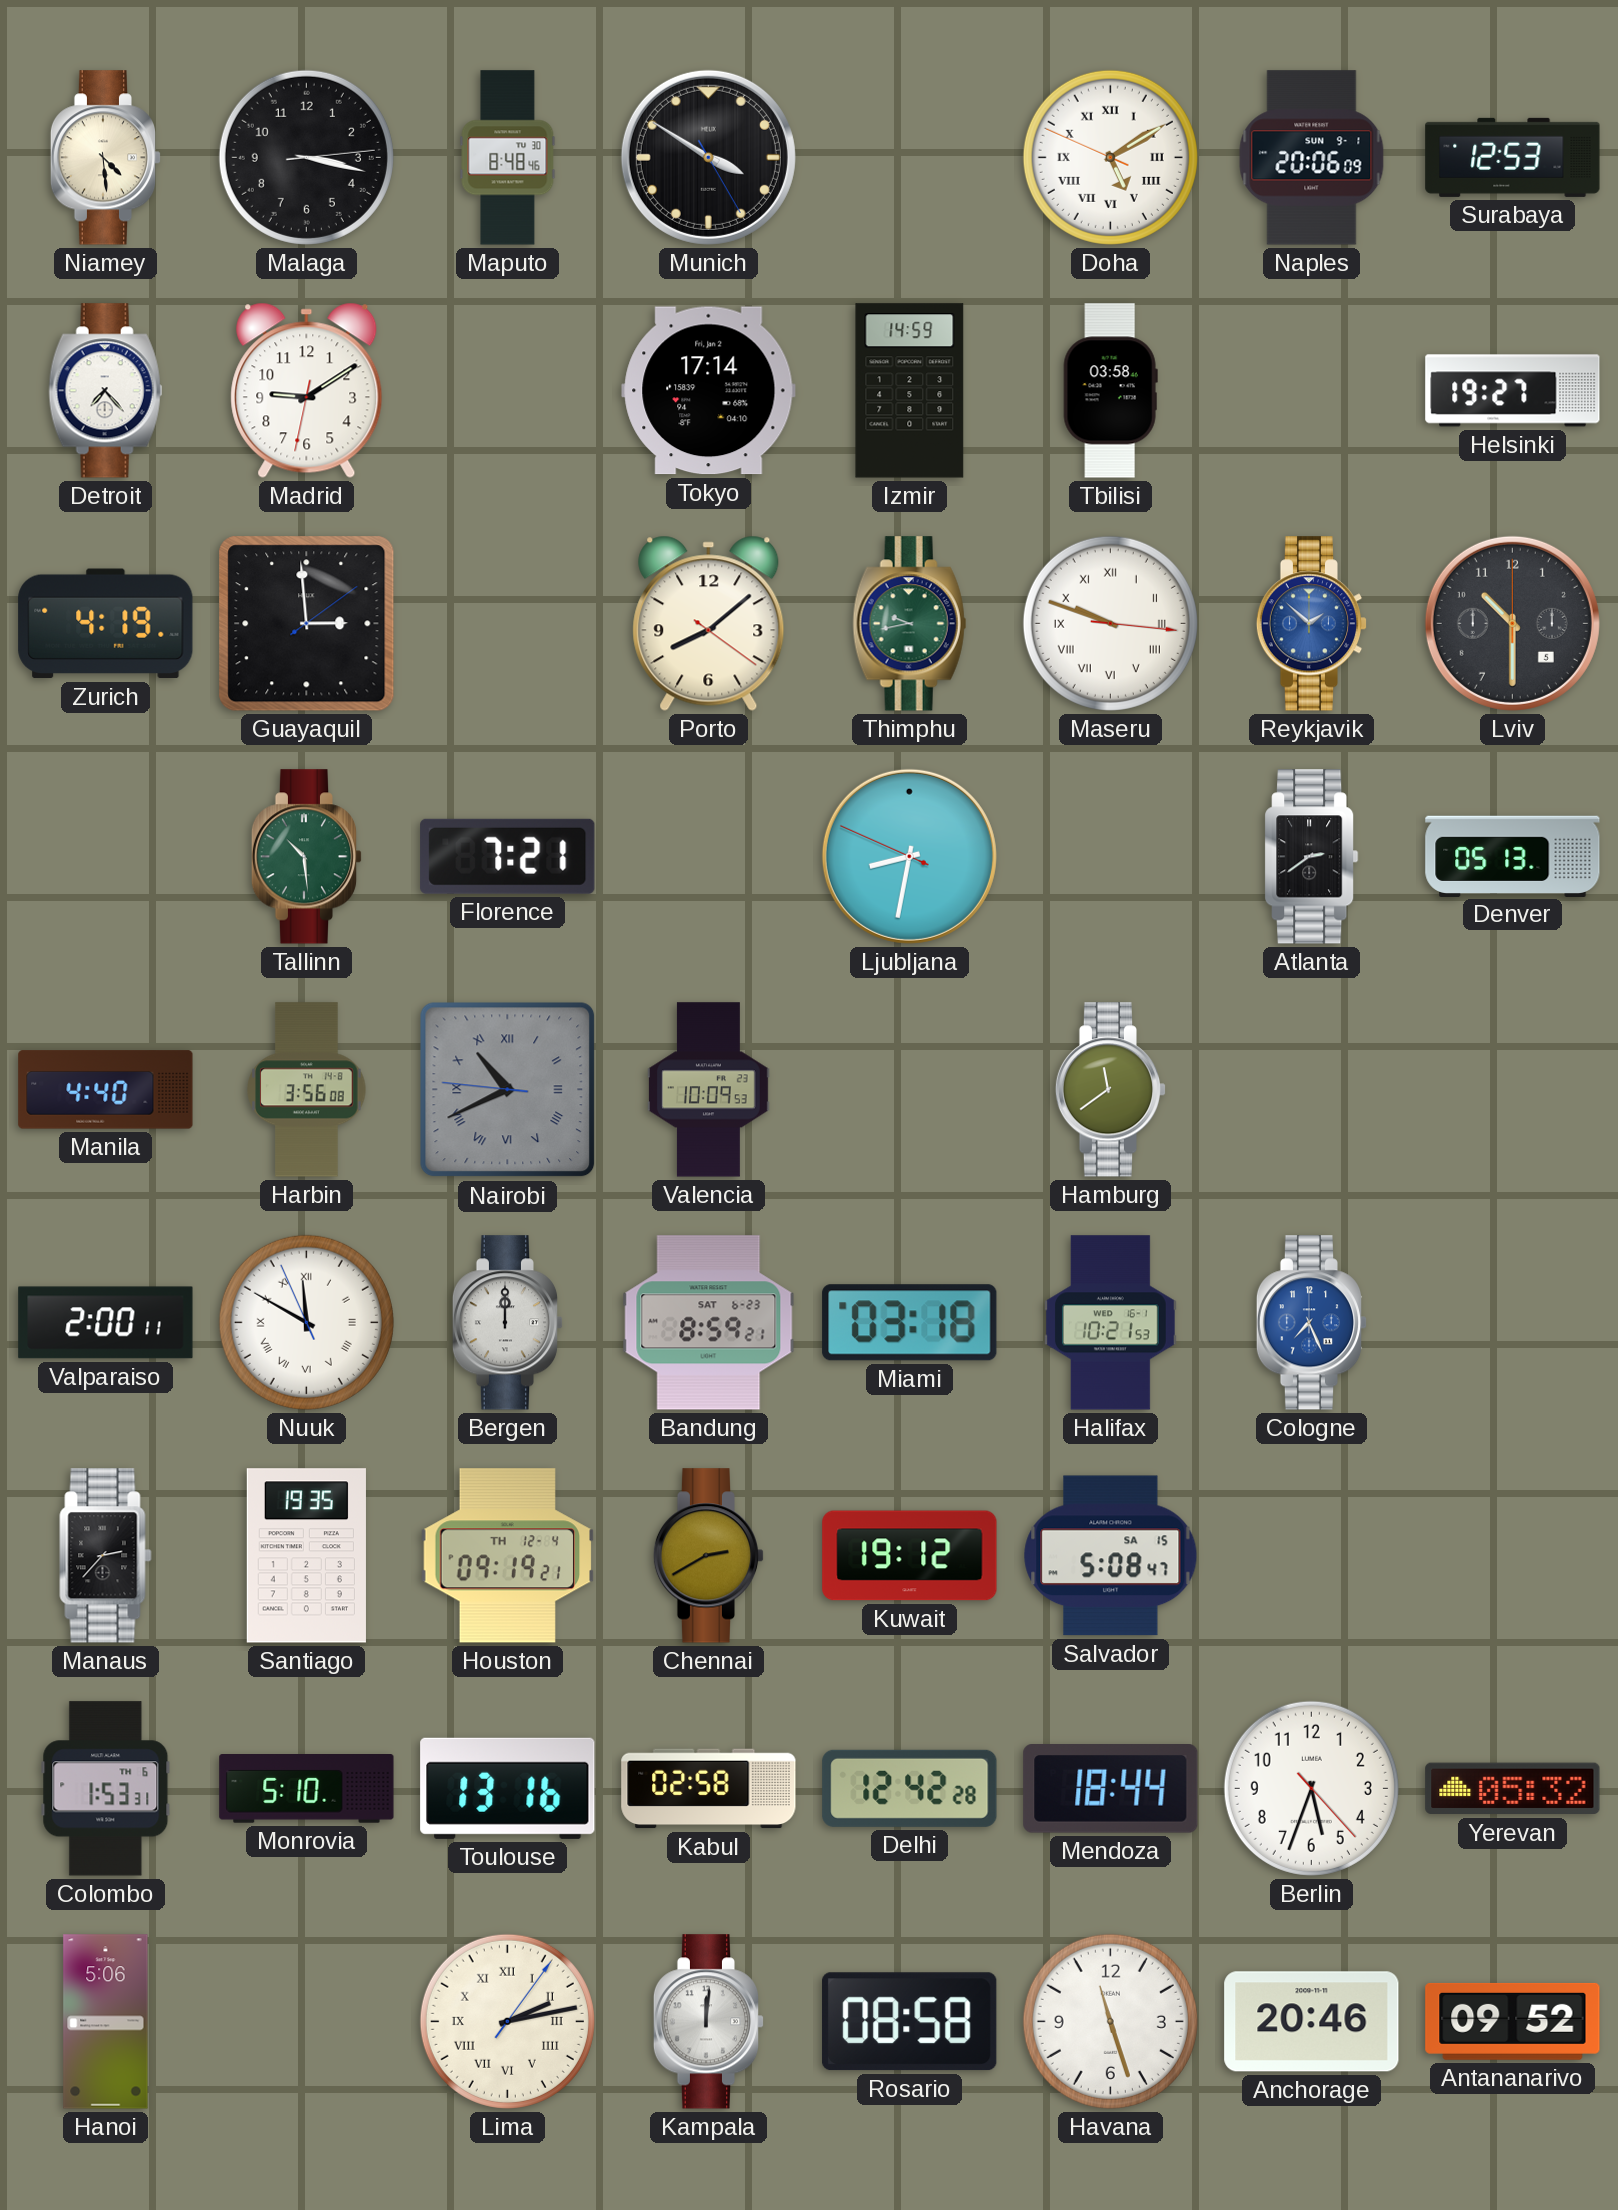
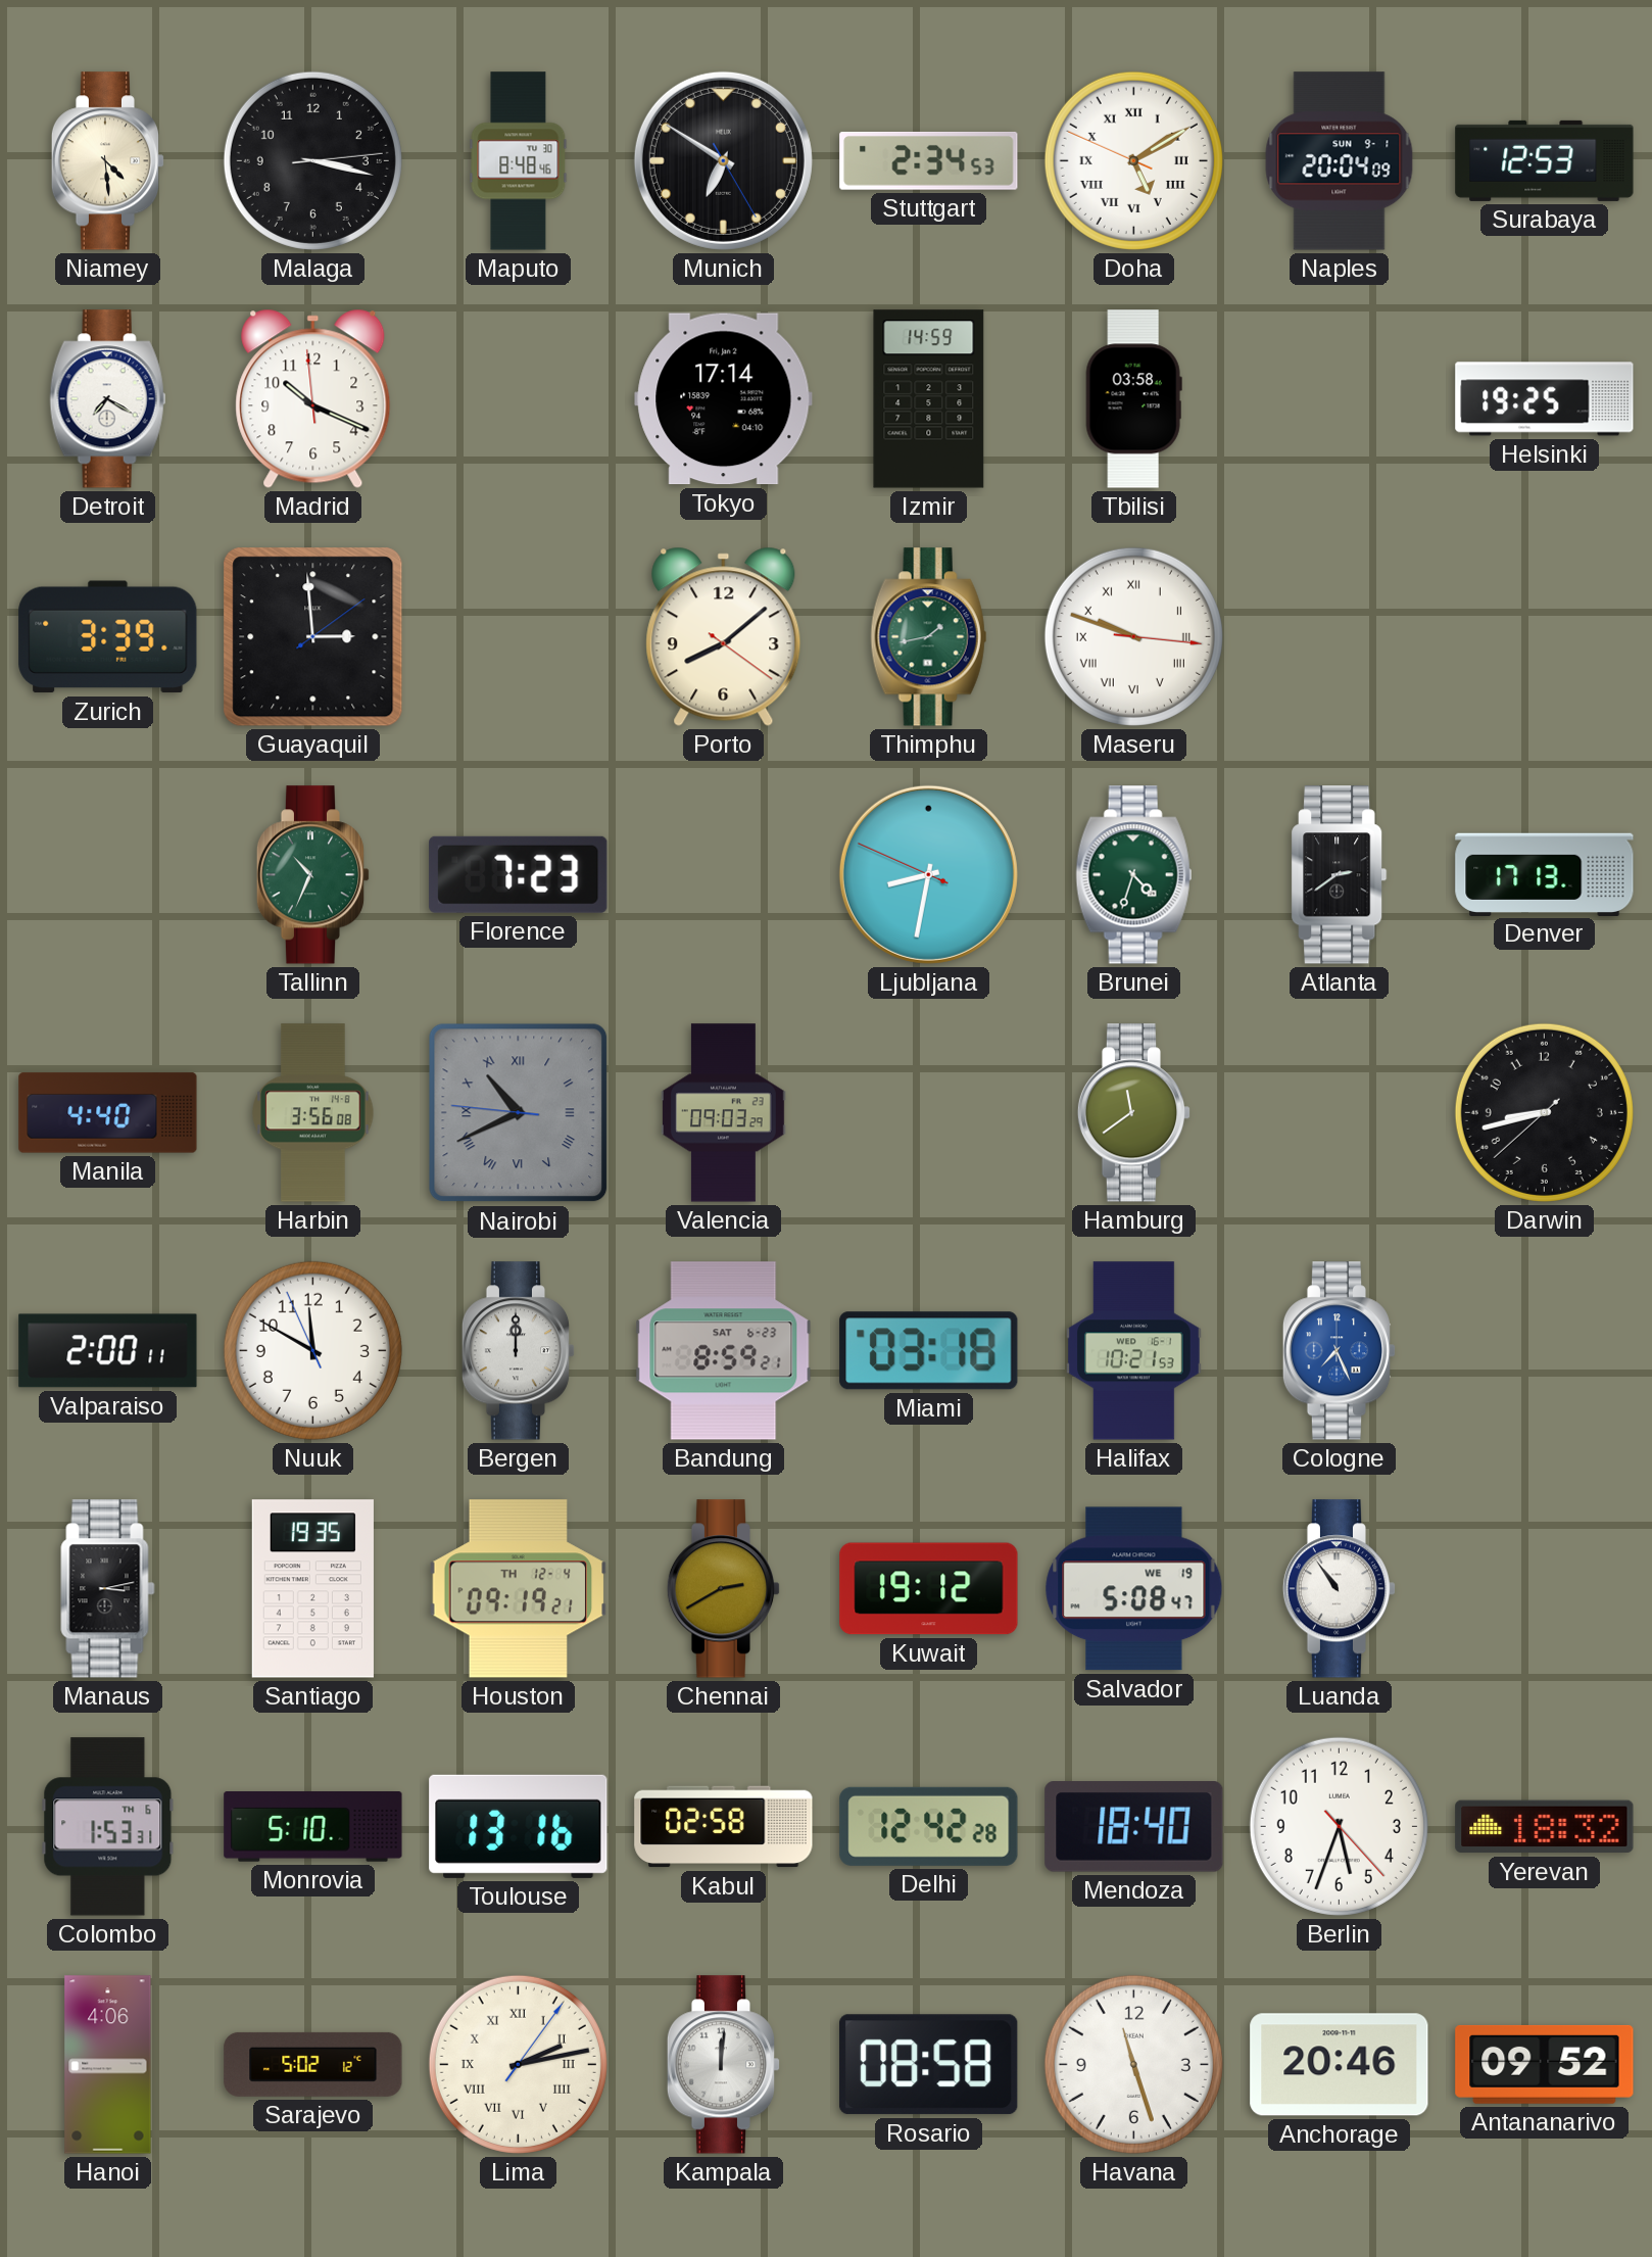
Munich: 3:50 -> 6:50
Stuttgart: none -> 2:34
Naples: 20:06 -> 20:04
Detroit: 7:23 -> 7:20
Madrid: 9:09 -> 10:18
Helsinki: 19:27 -> 19:25
Zurich: 4:19 -> 3:39
Thimphu: 9:43 -> 1:43
Reykjavik: 1:52 -> none
Lviv: 10:30 -> none
Tallinn: 10:29 -> 10:34
Florence: 7:21 -> 7:23
Brunei: none -> 4:33
Denver: 05:13 -> 17:13
Valencia: 10:09 -> 09:03
Darwin: none -> 8:42
Nuuk numerals: Roman -> Arabic
Manaus: 2:37 -> 3:13
Salvador date: SA 15 -> WE 19
Luanda: none -> 10:54
Mendoza: 18:44 -> 18:40
Yerevan: 05:32 -> 18:32
Hanoi: 5:06 -> 4:06
Sarajevo: none -> 5:02
